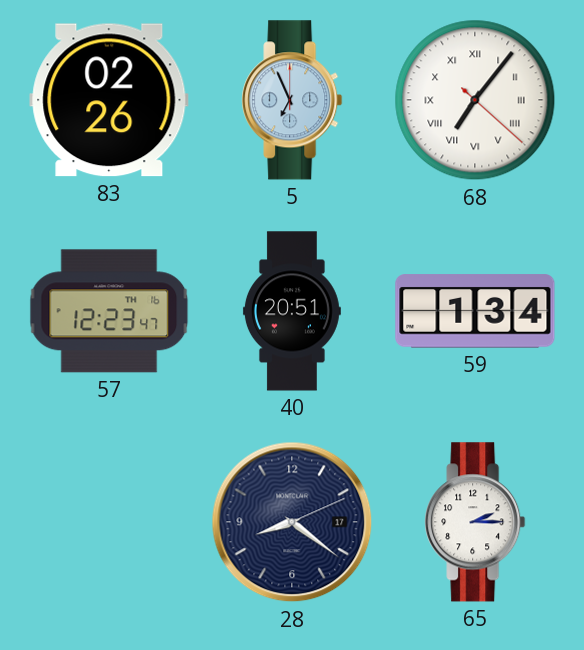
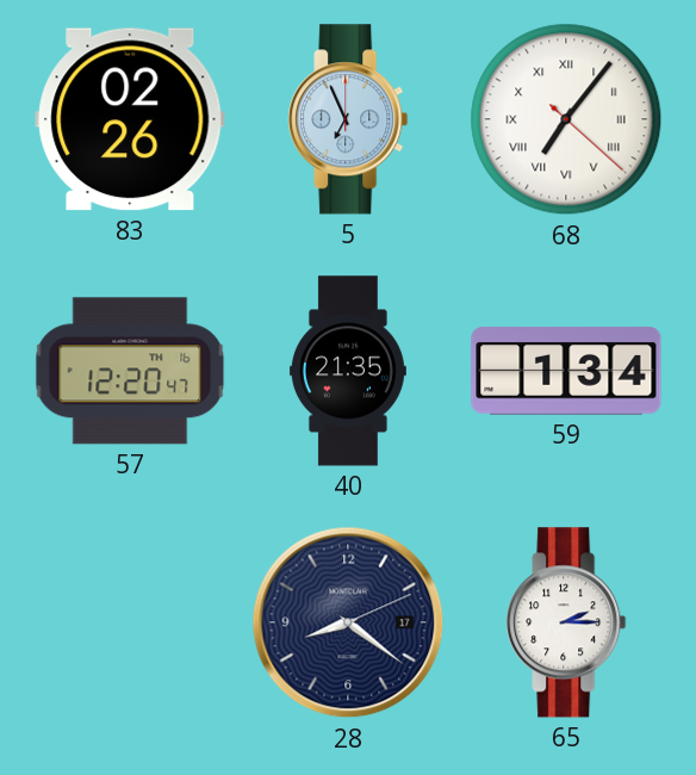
57: 12:23 -> 12:20
40: 20:51 -> 21:35
